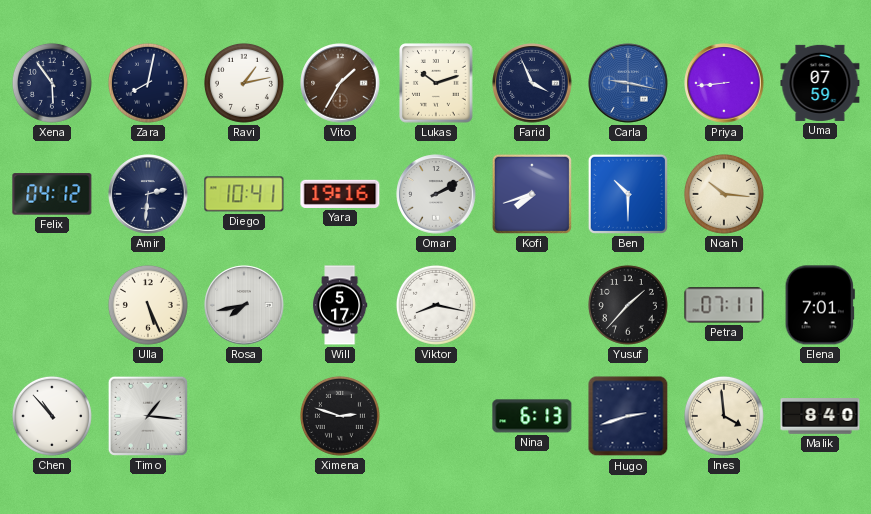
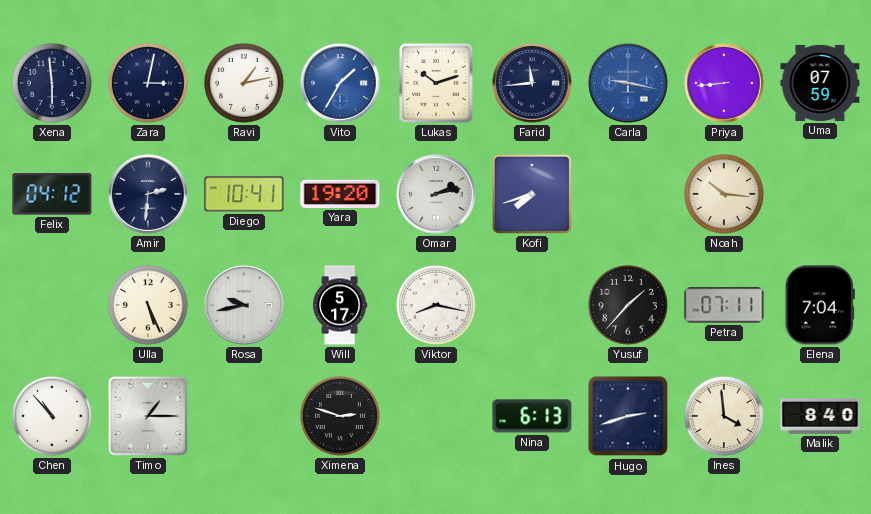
Xena: 5:54 -> 5:59
Zara: 8:02 -> 3:02
Vito dial: brown -> blue
Farid: 3:56 -> 11:44
Yara: 19:16 -> 19:20
Omar: 2:10 -> 2:13
Ben: 10:30 -> none
Rosa: 7:43 -> 9:43
Elena: 7:01 -> 7:04
Timo: 1:16 -> 1:15
